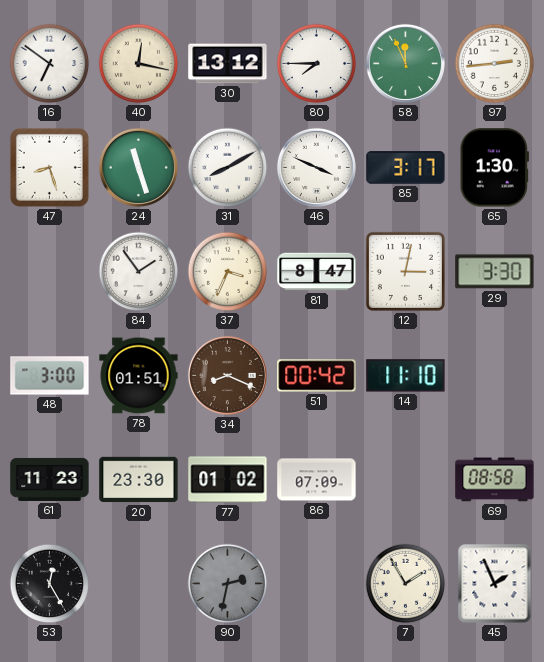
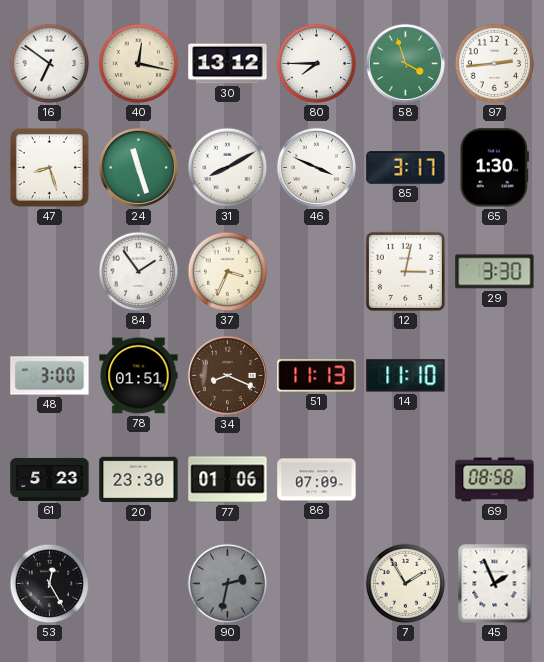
58: 11:56 -> 3:57
81: 8:47 -> none
51: 00:42 -> 11:13
61: 11:23 -> 5:23
77: 01:02 -> 01:06
